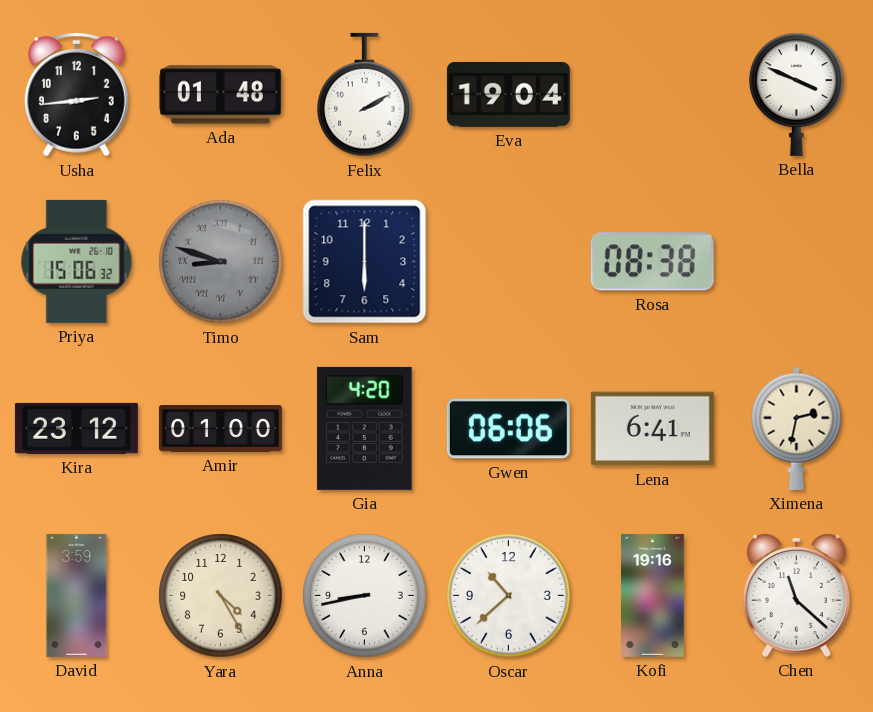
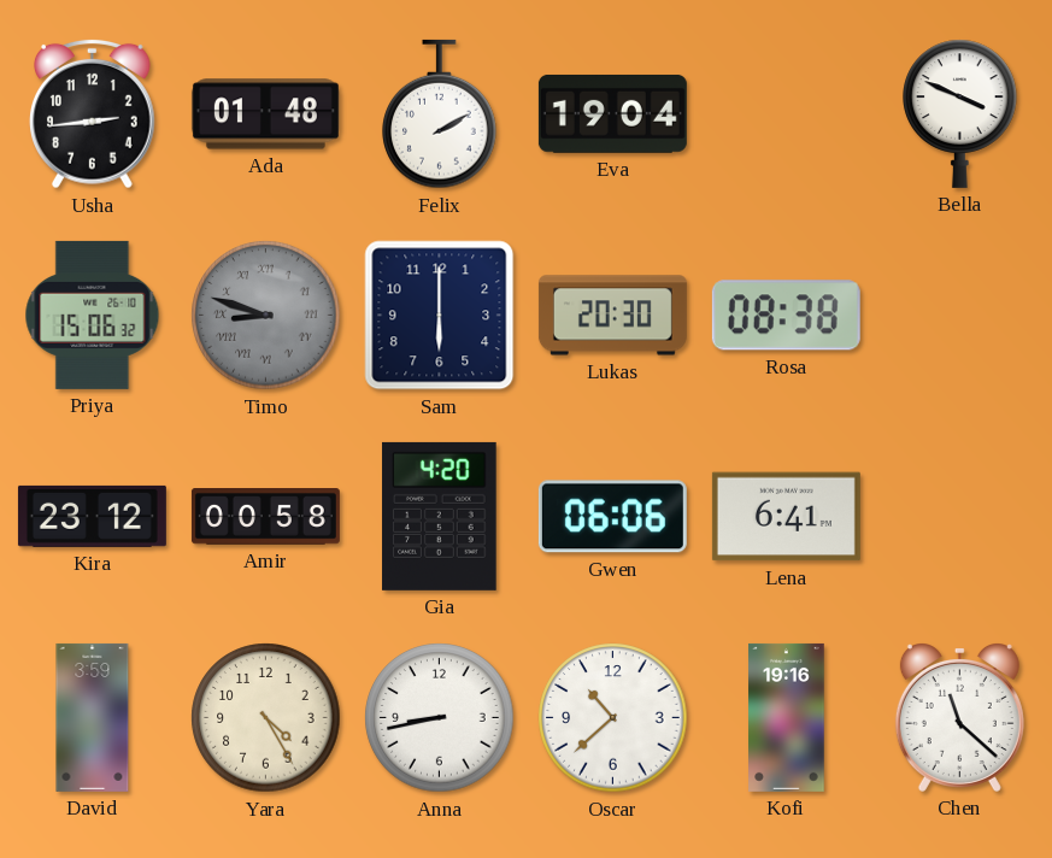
Lukas: none -> 20:30
Amir: 01:00 -> 00:58
Ximena: 2:32 -> none
